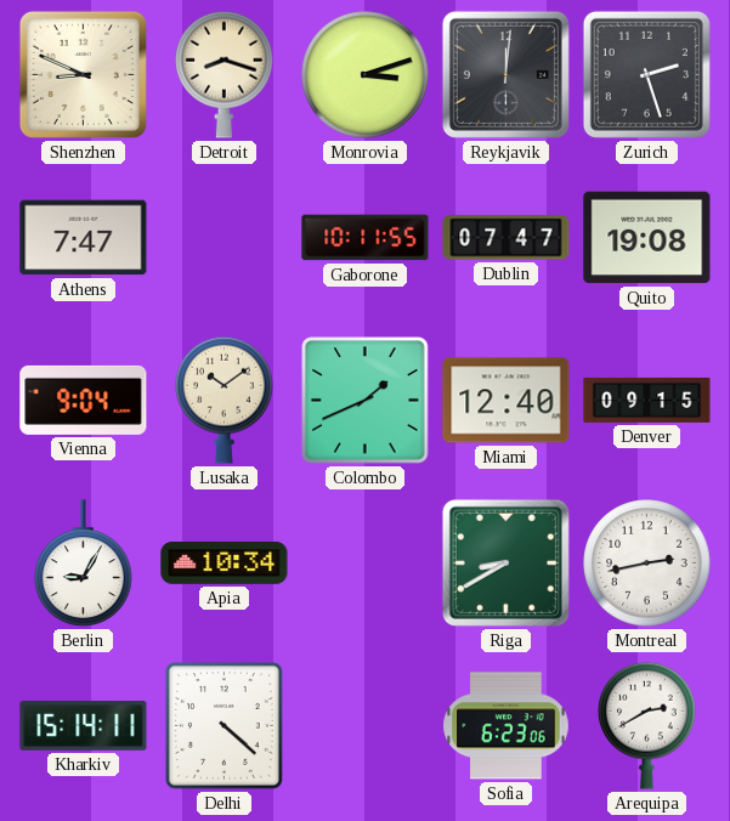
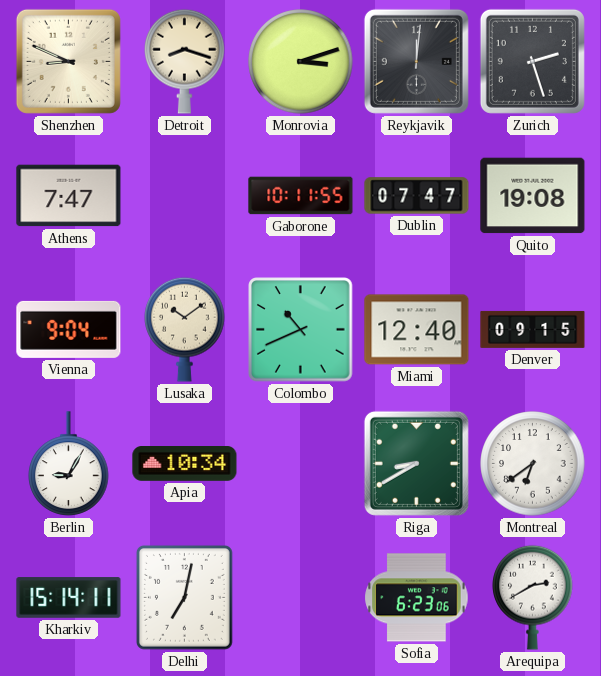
Colombo: 1:41 -> 10:41
Montreal: 2:43 -> 6:39
Delhi: 4:22 -> 7:02
